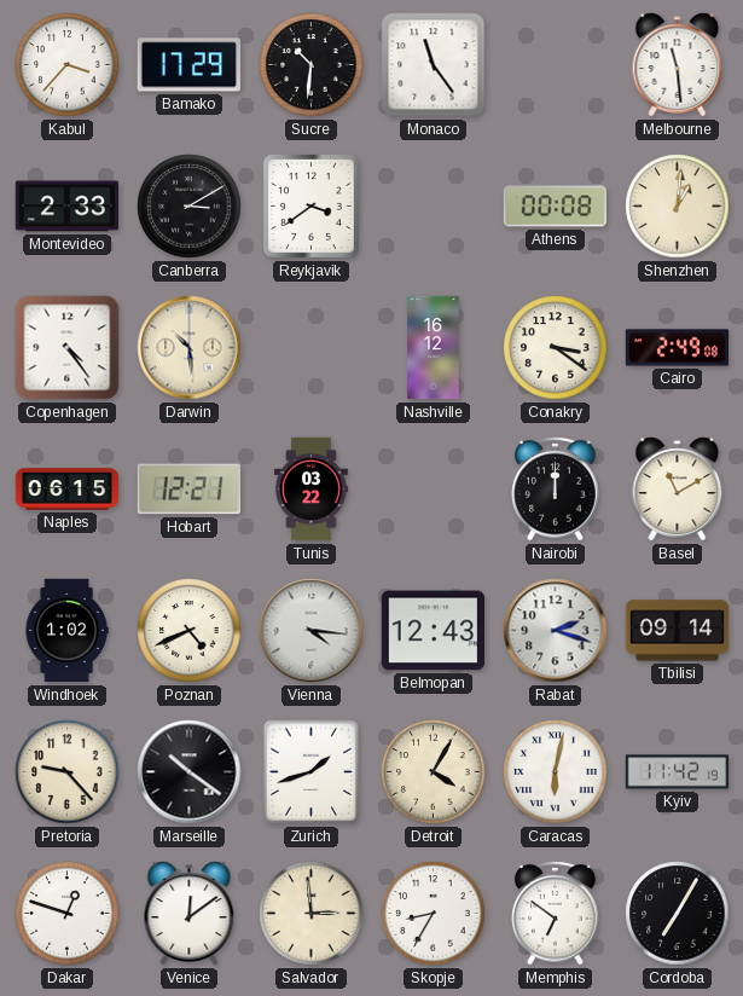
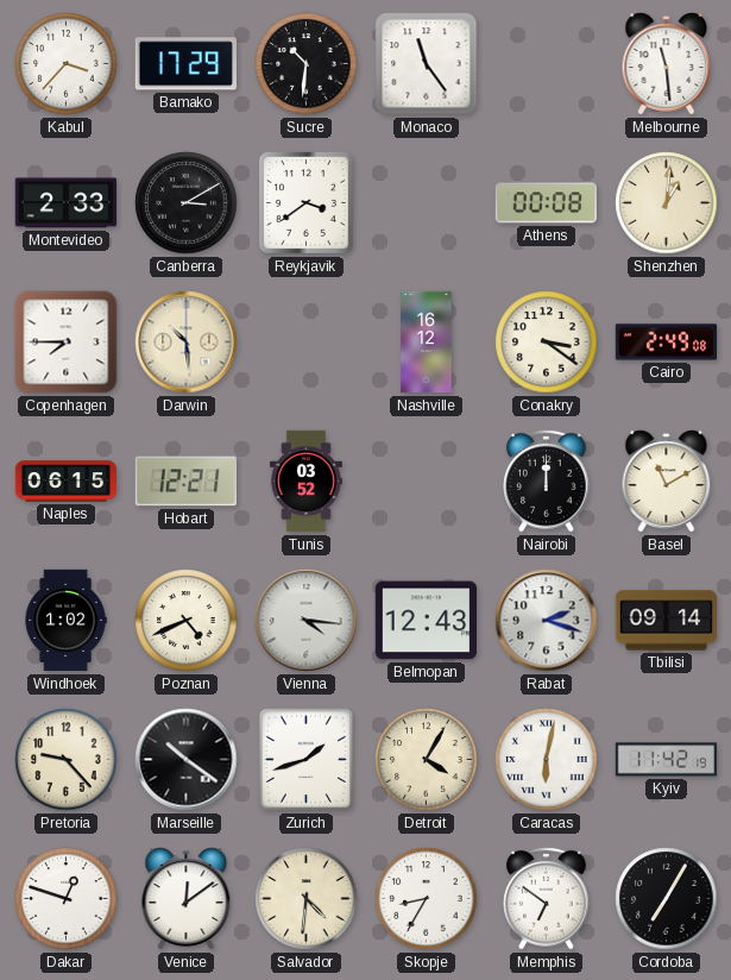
Copenhagen: 4:24 -> 7:45
Tunis: 03:22 -> 03:52
Salvador: 2:59 -> 4:31
